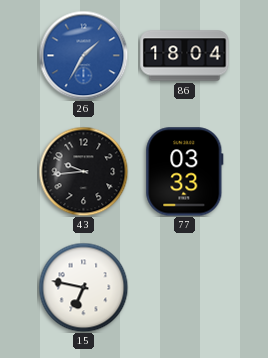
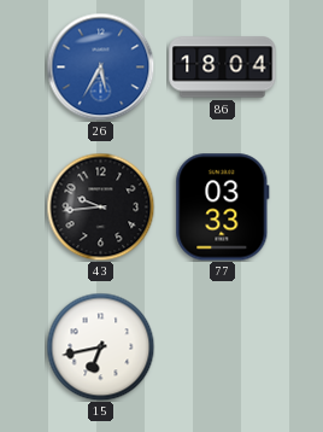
26: 1:35 -> 5:35
15: 6:47 -> 6:43
